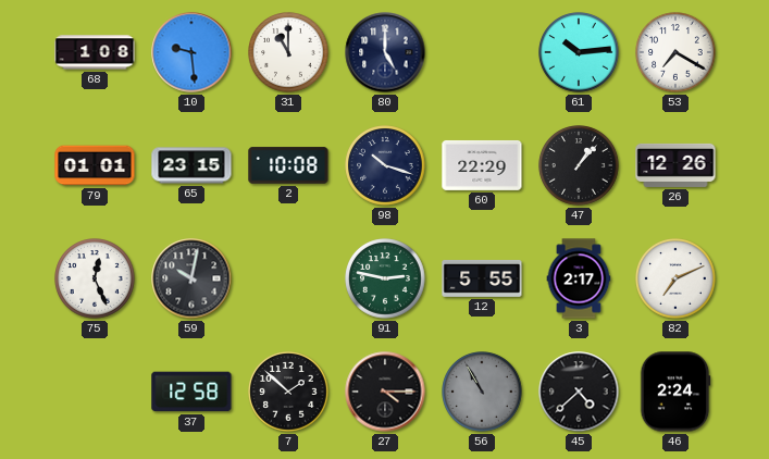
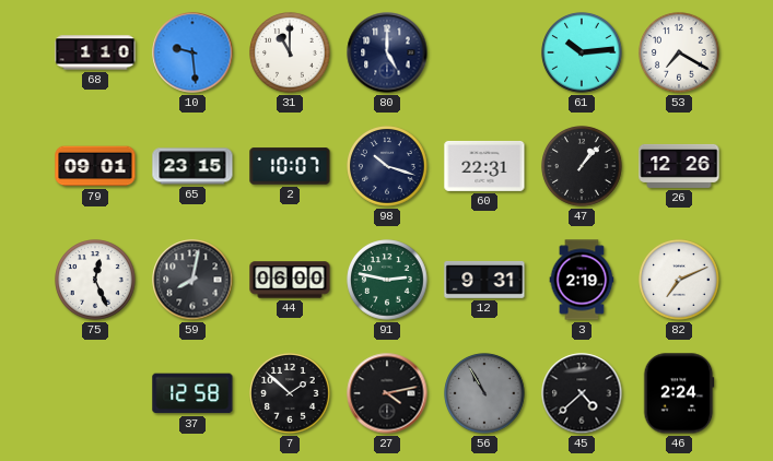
68: 1:08 -> 1:10
79: 01:01 -> 09:01
2: 10:08 -> 10:07
60: 22:29 -> 22:31
59: 10:02 -> 8:02
44: none -> 06:00
12: 5:55 -> 9:31
3: 2:17 -> 2:19
27: 4:15 -> 4:13
